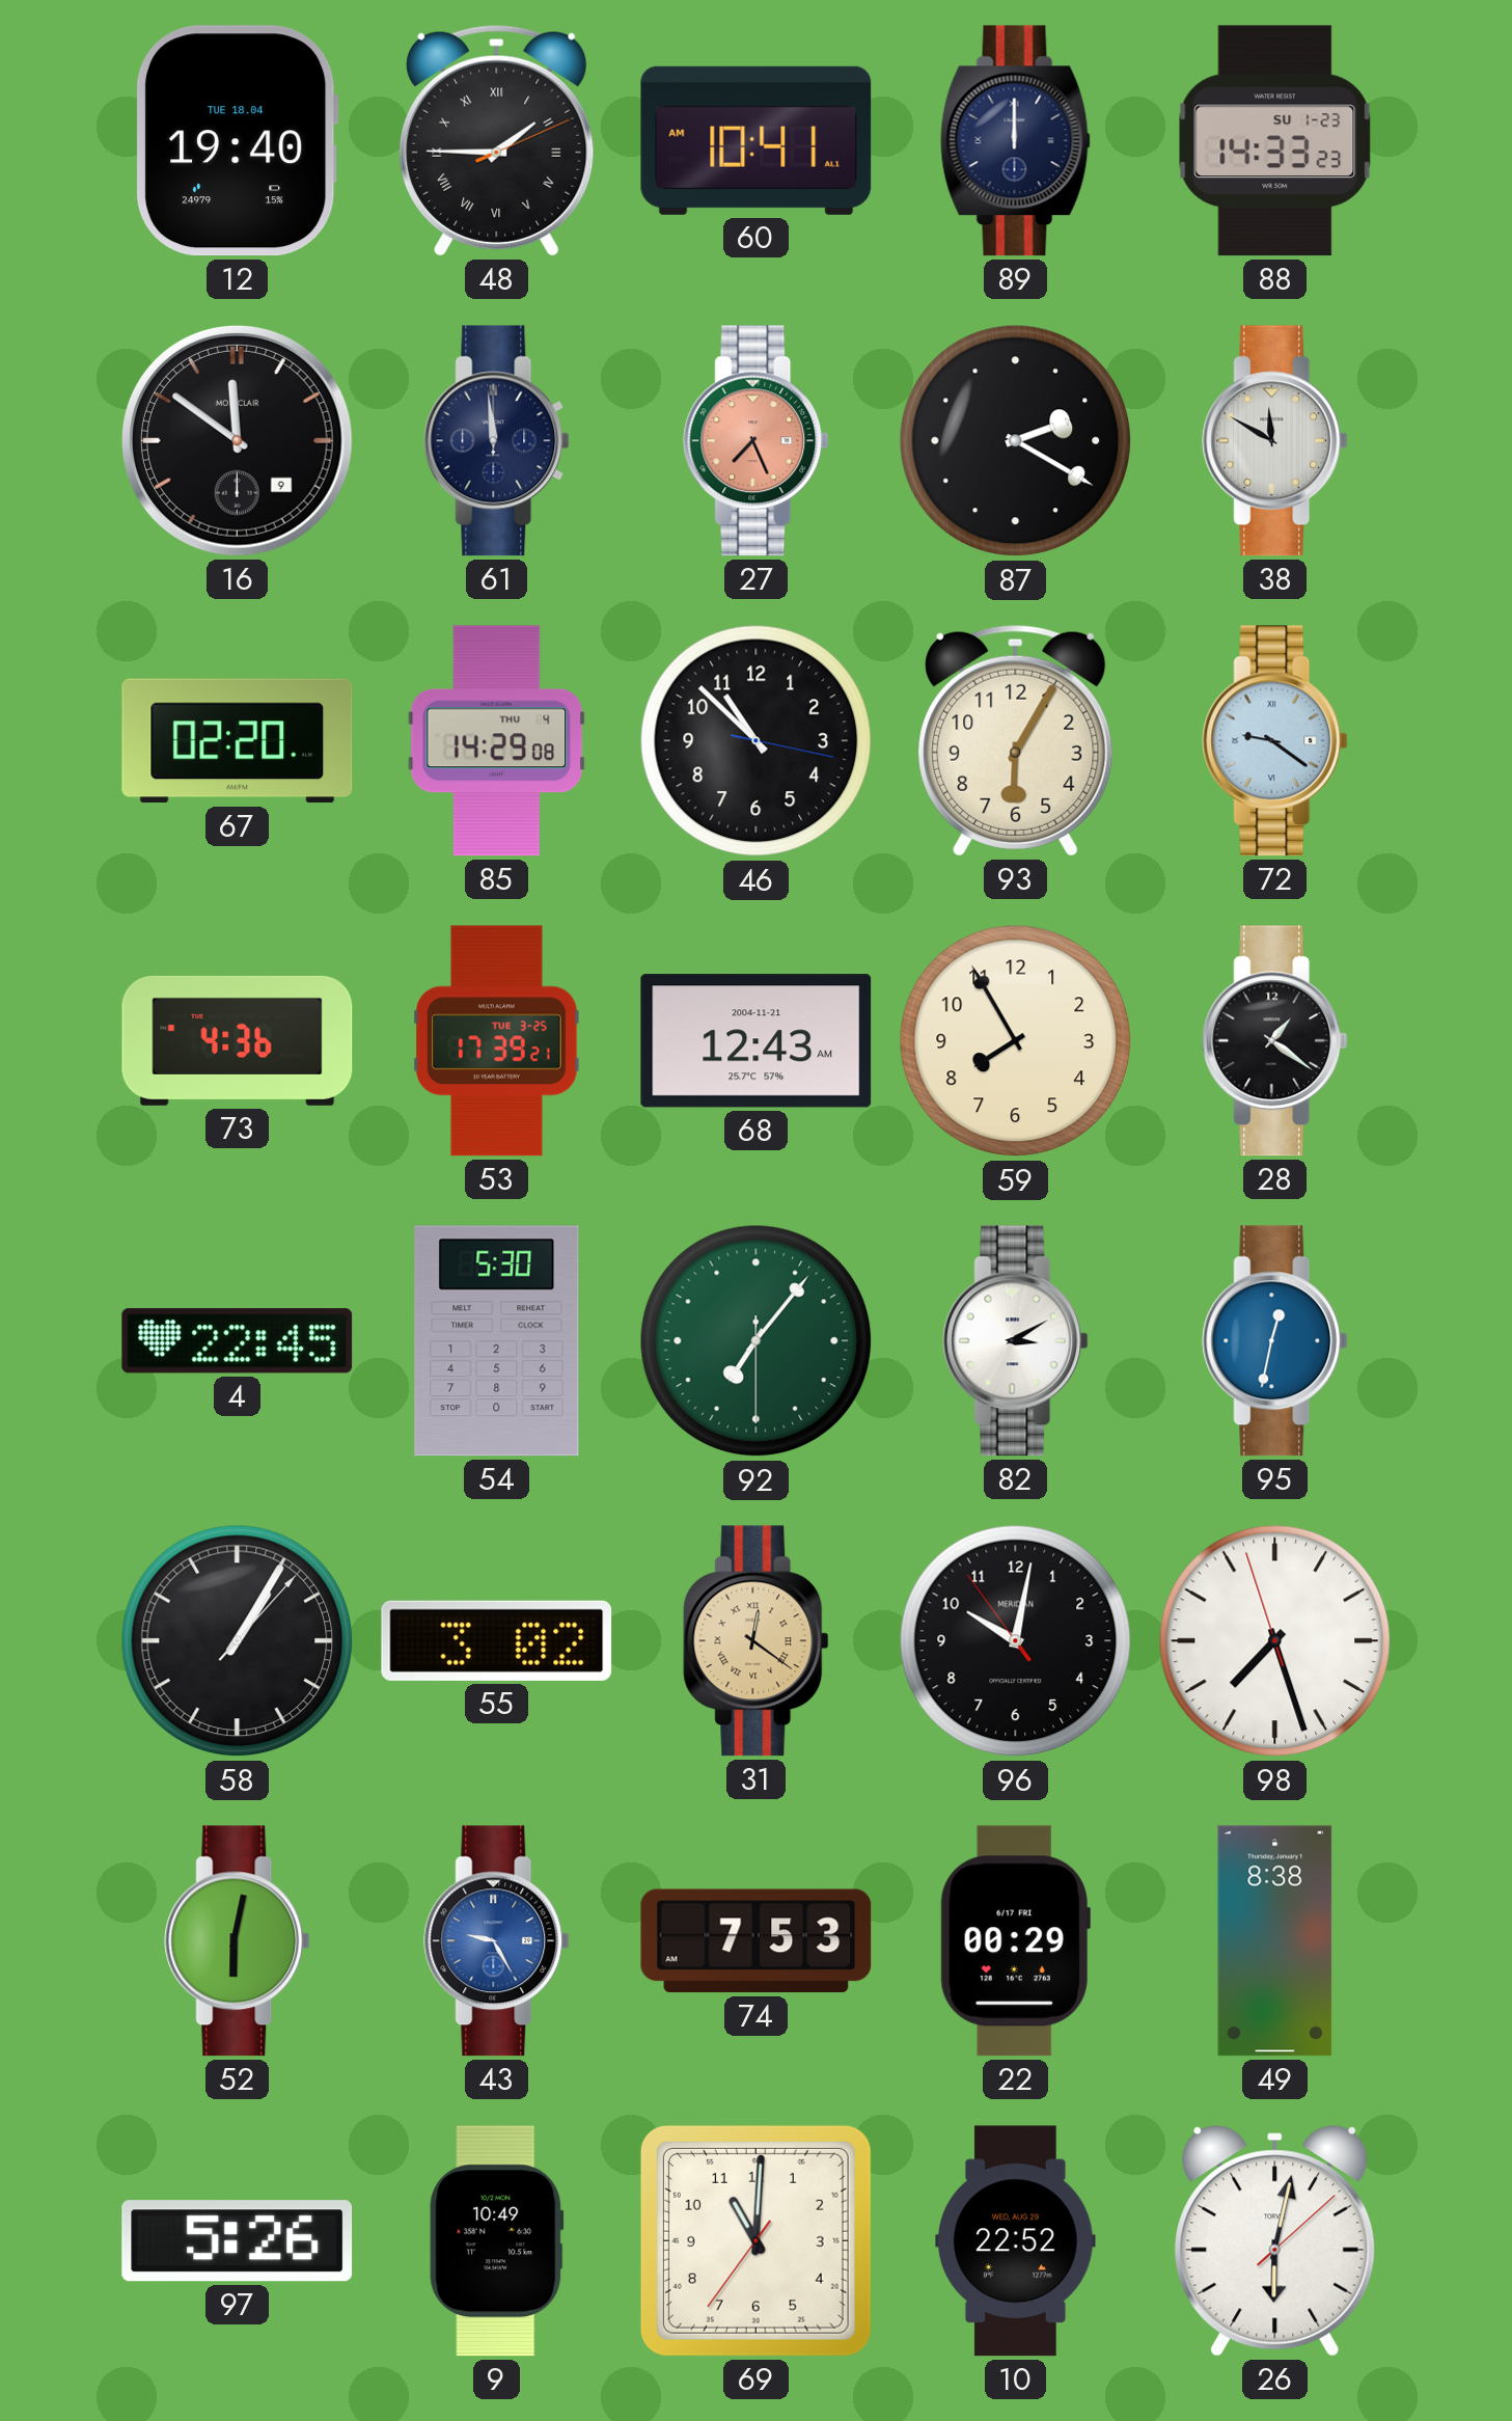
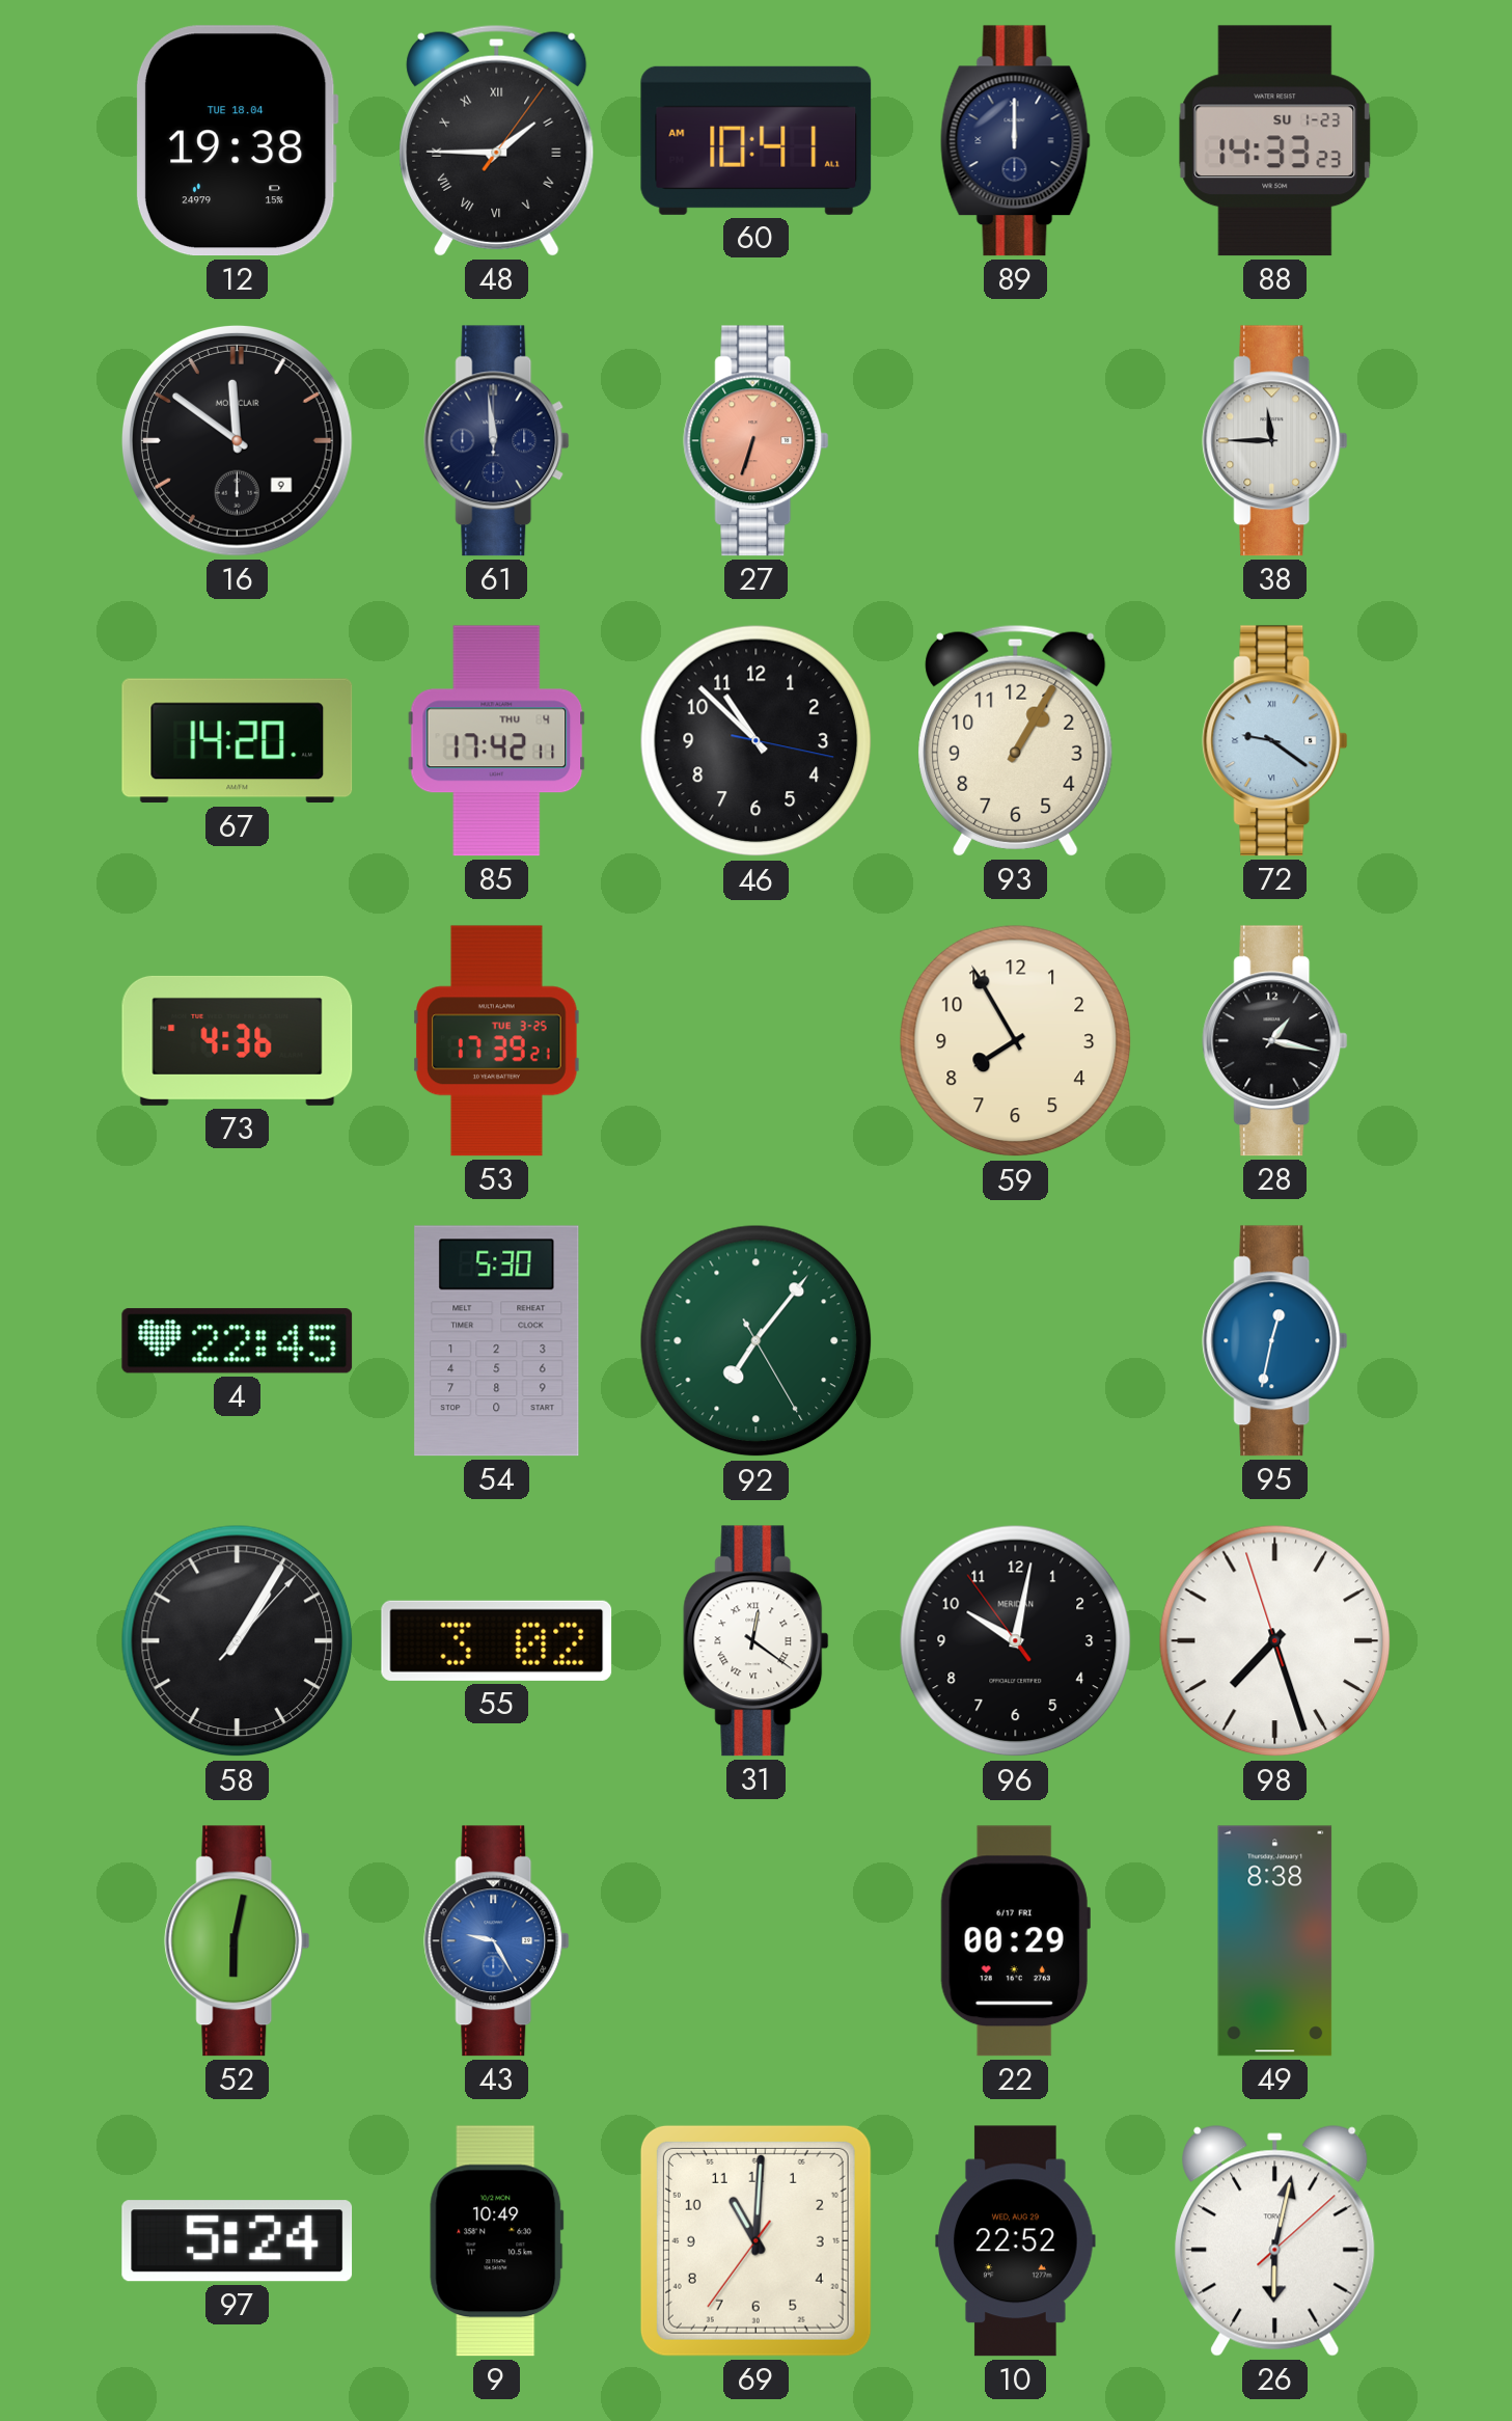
12: 19:40 -> 19:38
48: 1:45:11 -> 1:45:06
27: 7:26 -> 6:33
87: 2:20 -> none
38: 11:50 -> 11:45
67: 02:20 -> 14:20
85: 14:29 -> 17:42
93: 6:05 -> 1:05
68: 12:43 -> none
28: 1:21 -> 1:17
92: 7:06:30 -> 7:06:25
82: 3:10 -> none
31 dial: champagne -> white
74: 7:53 -> none
97: 5:26 -> 5:24
